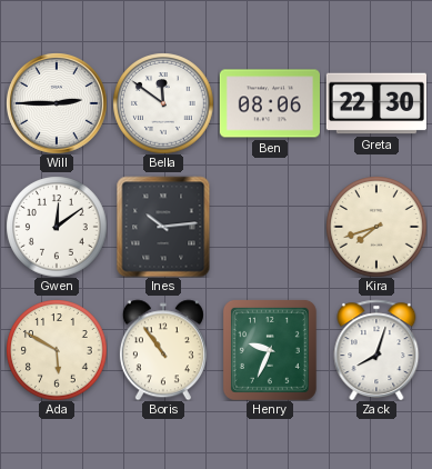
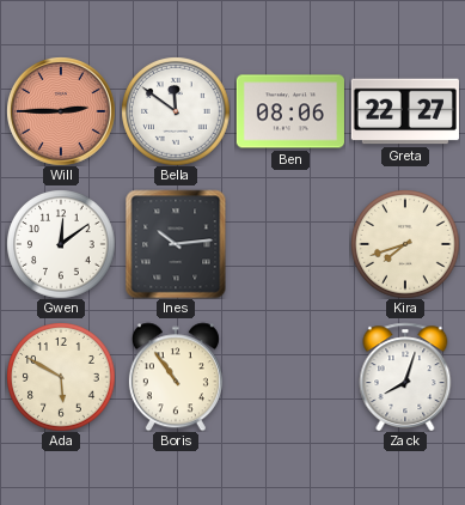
Will dial: white -> salmon
Greta: 22:30 -> 22:27
Henry: 9:34 -> none
